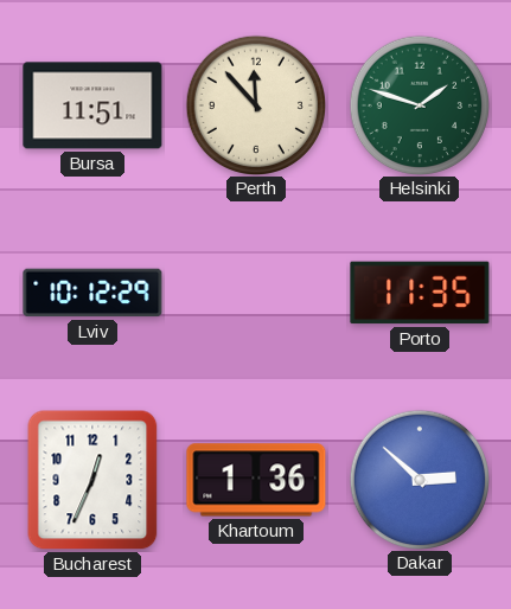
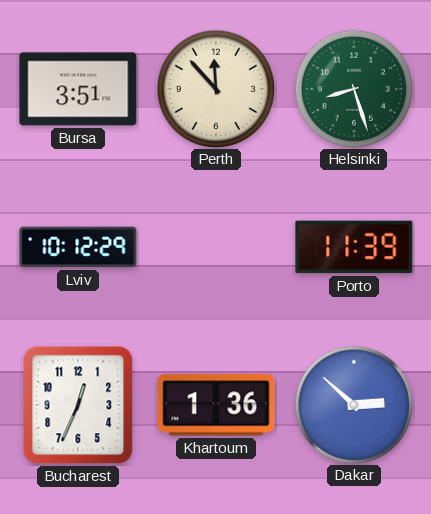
Bursa: 11:51 -> 3:51
Helsinki: 1:48 -> 8:27
Porto: 11:35 -> 11:39
